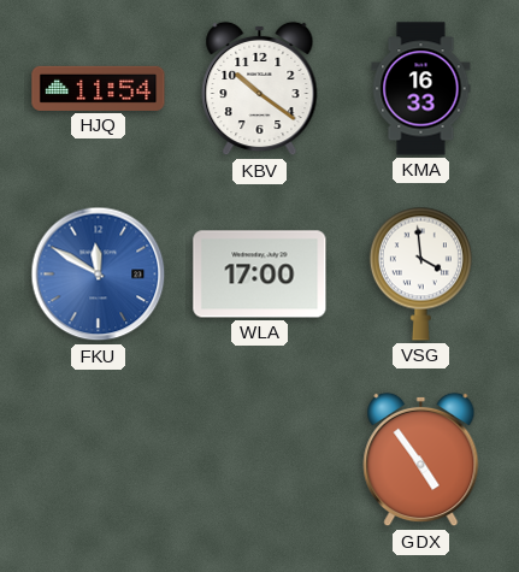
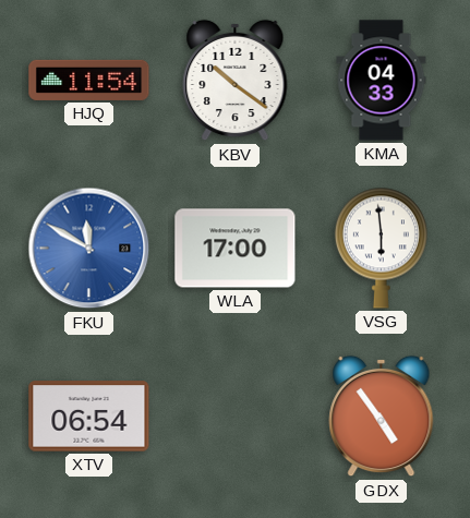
KMA: 16:33 -> 04:33
VSG: 3:59 -> 5:59
XTV: none -> 06:54
